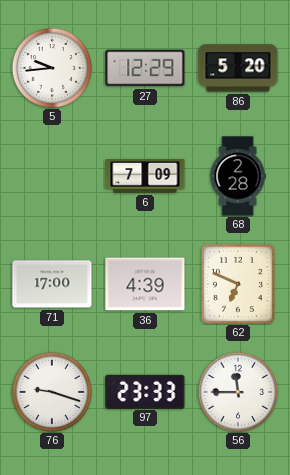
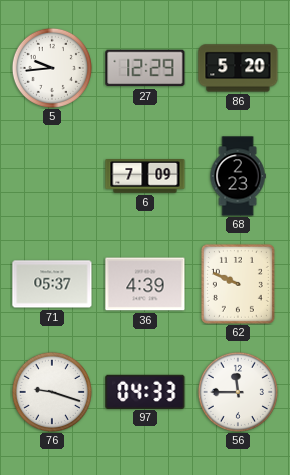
68: 2:28 -> 2:23
71: 17:00 -> 05:37
62: 6:49 -> 9:49
97: 23:33 -> 04:33
